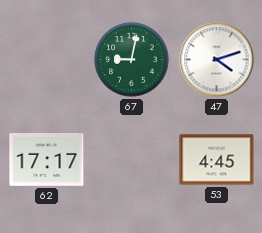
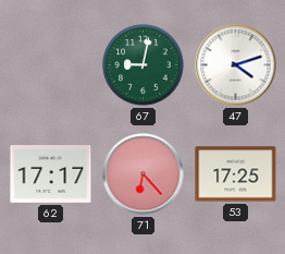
71: none -> 6:23
53: 4:45 -> 17:25
